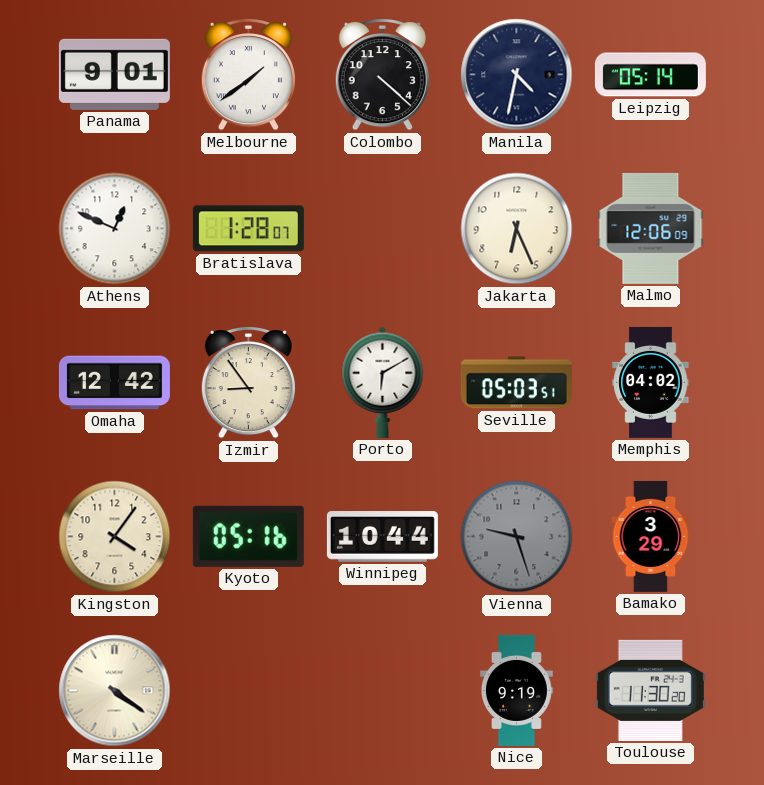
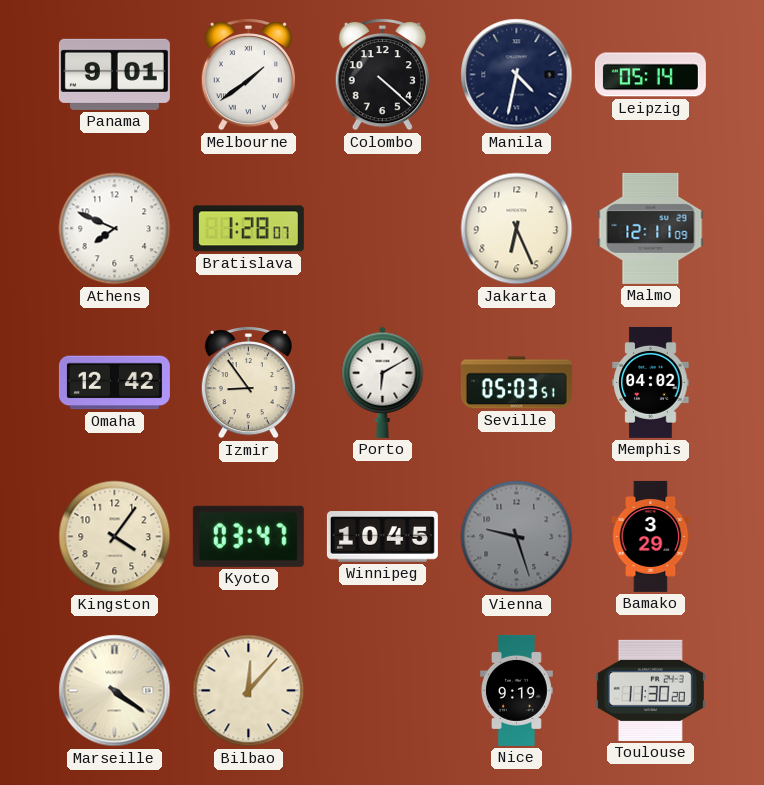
Athens: 12:49 -> 7:49
Malmo: 12:06 -> 12:11
Kyoto: 05:16 -> 03:47
Winnipeg: 10:44 -> 10:45
Bilbao: none -> 12:07
